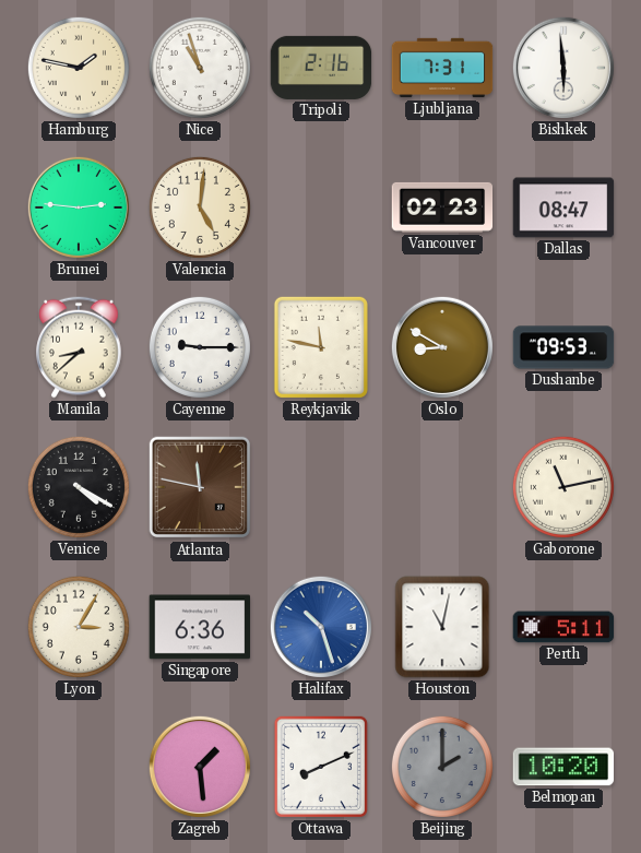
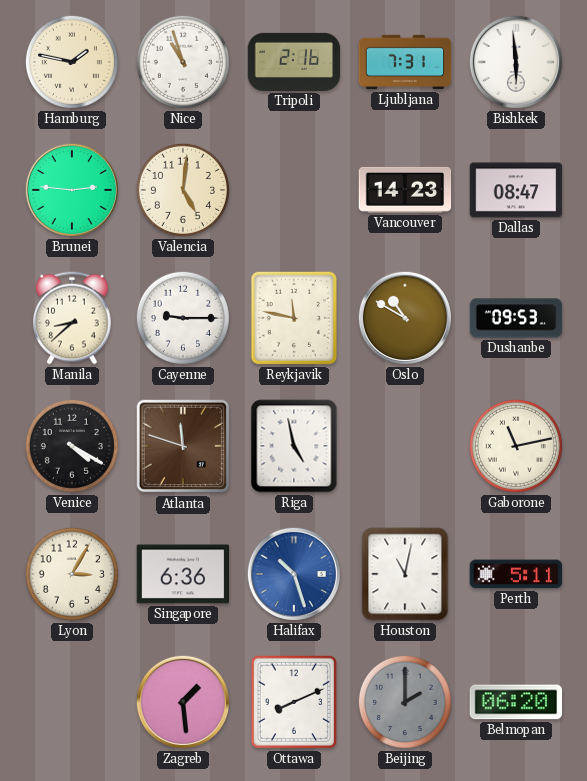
Vancouver: 02:23 -> 14:23
Oslo: 8:50 -> 10:50
Atlanta: 11:47 -> 11:48
Riga: none -> 4:58
Belmopan: 10:20 -> 06:20
